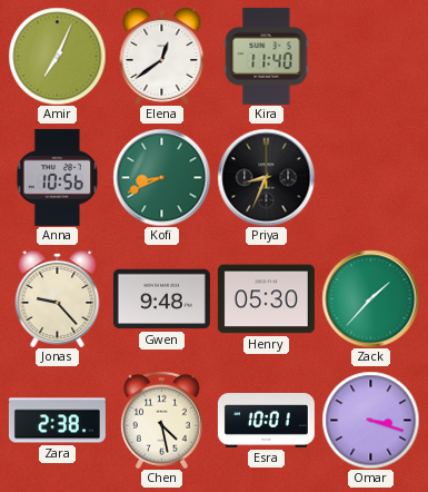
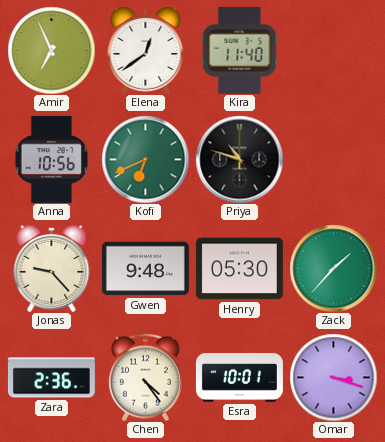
Amir: 7:04 -> 6:56
Kofi: 8:41 -> 6:41
Priya: 8:34 -> 10:48
Zara: 2:38 -> 2:36
Chen: 4:28 -> 4:24
